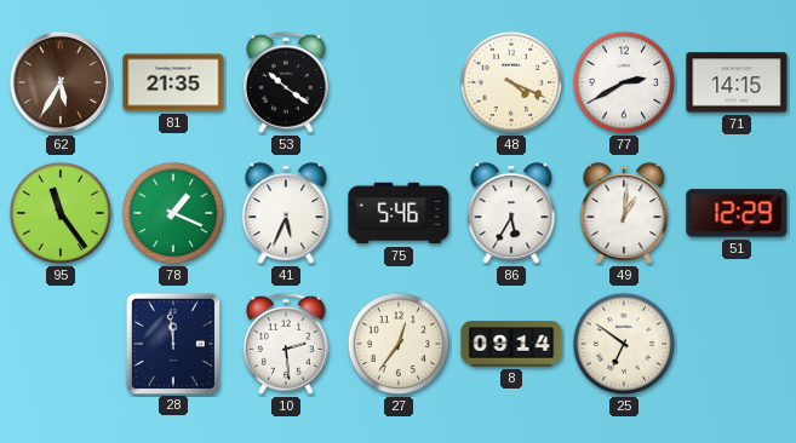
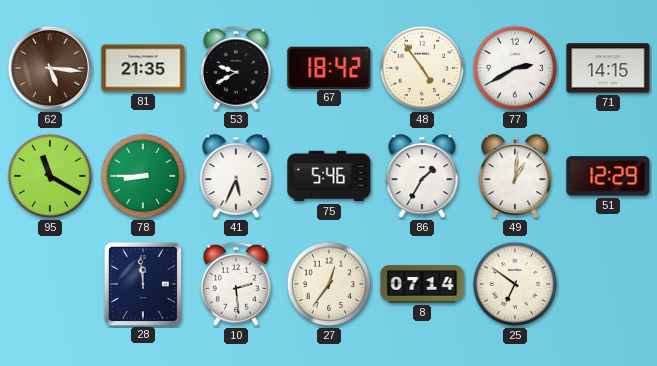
62: 5:35 -> 5:16
53: 10:21 -> 9:40
67: none -> 18:42
48: 4:19 -> 4:54
95: 11:24 -> 11:20
78: 1:19 -> 8:45
86: 5:35 -> 1:35
8: 09:14 -> 07:14
